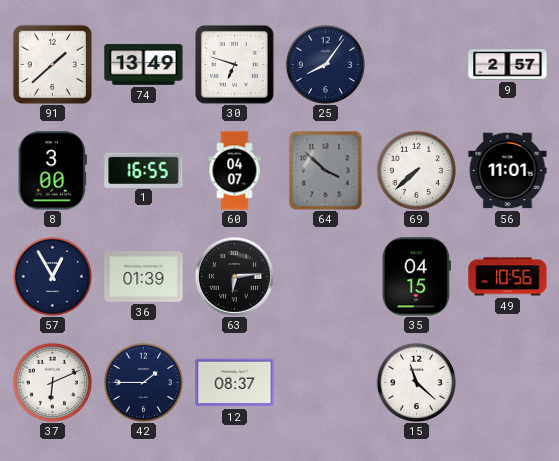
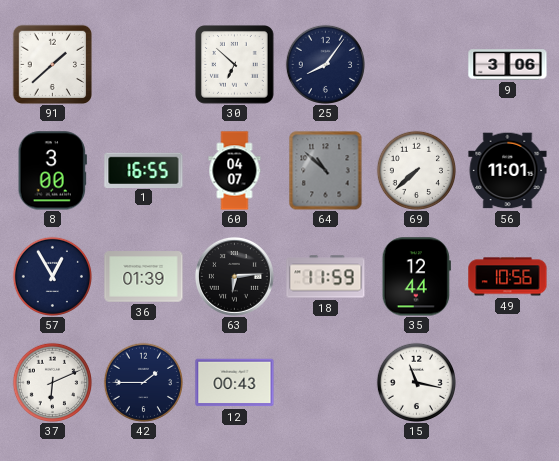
74: 13:49 -> none
30: 6:48 -> 6:52
9: 2:57 -> 3:06
64: 3:52 -> 10:52
18: none -> 11:59
35: 04:15 -> 12:44
12: 08:37 -> 00:43
15: 11:22 -> 11:17
